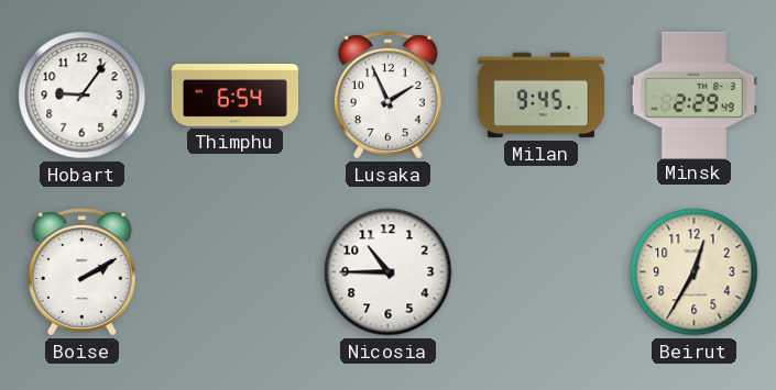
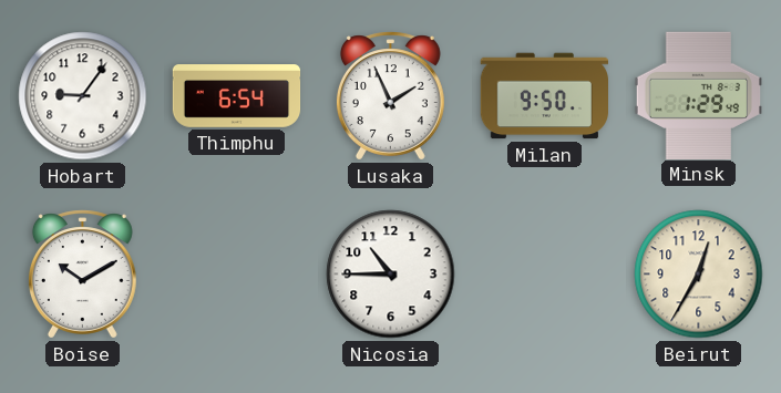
Milan: 9:45 -> 9:50
Minsk: 2:29 -> 1:29
Boise: 2:10 -> 10:10
